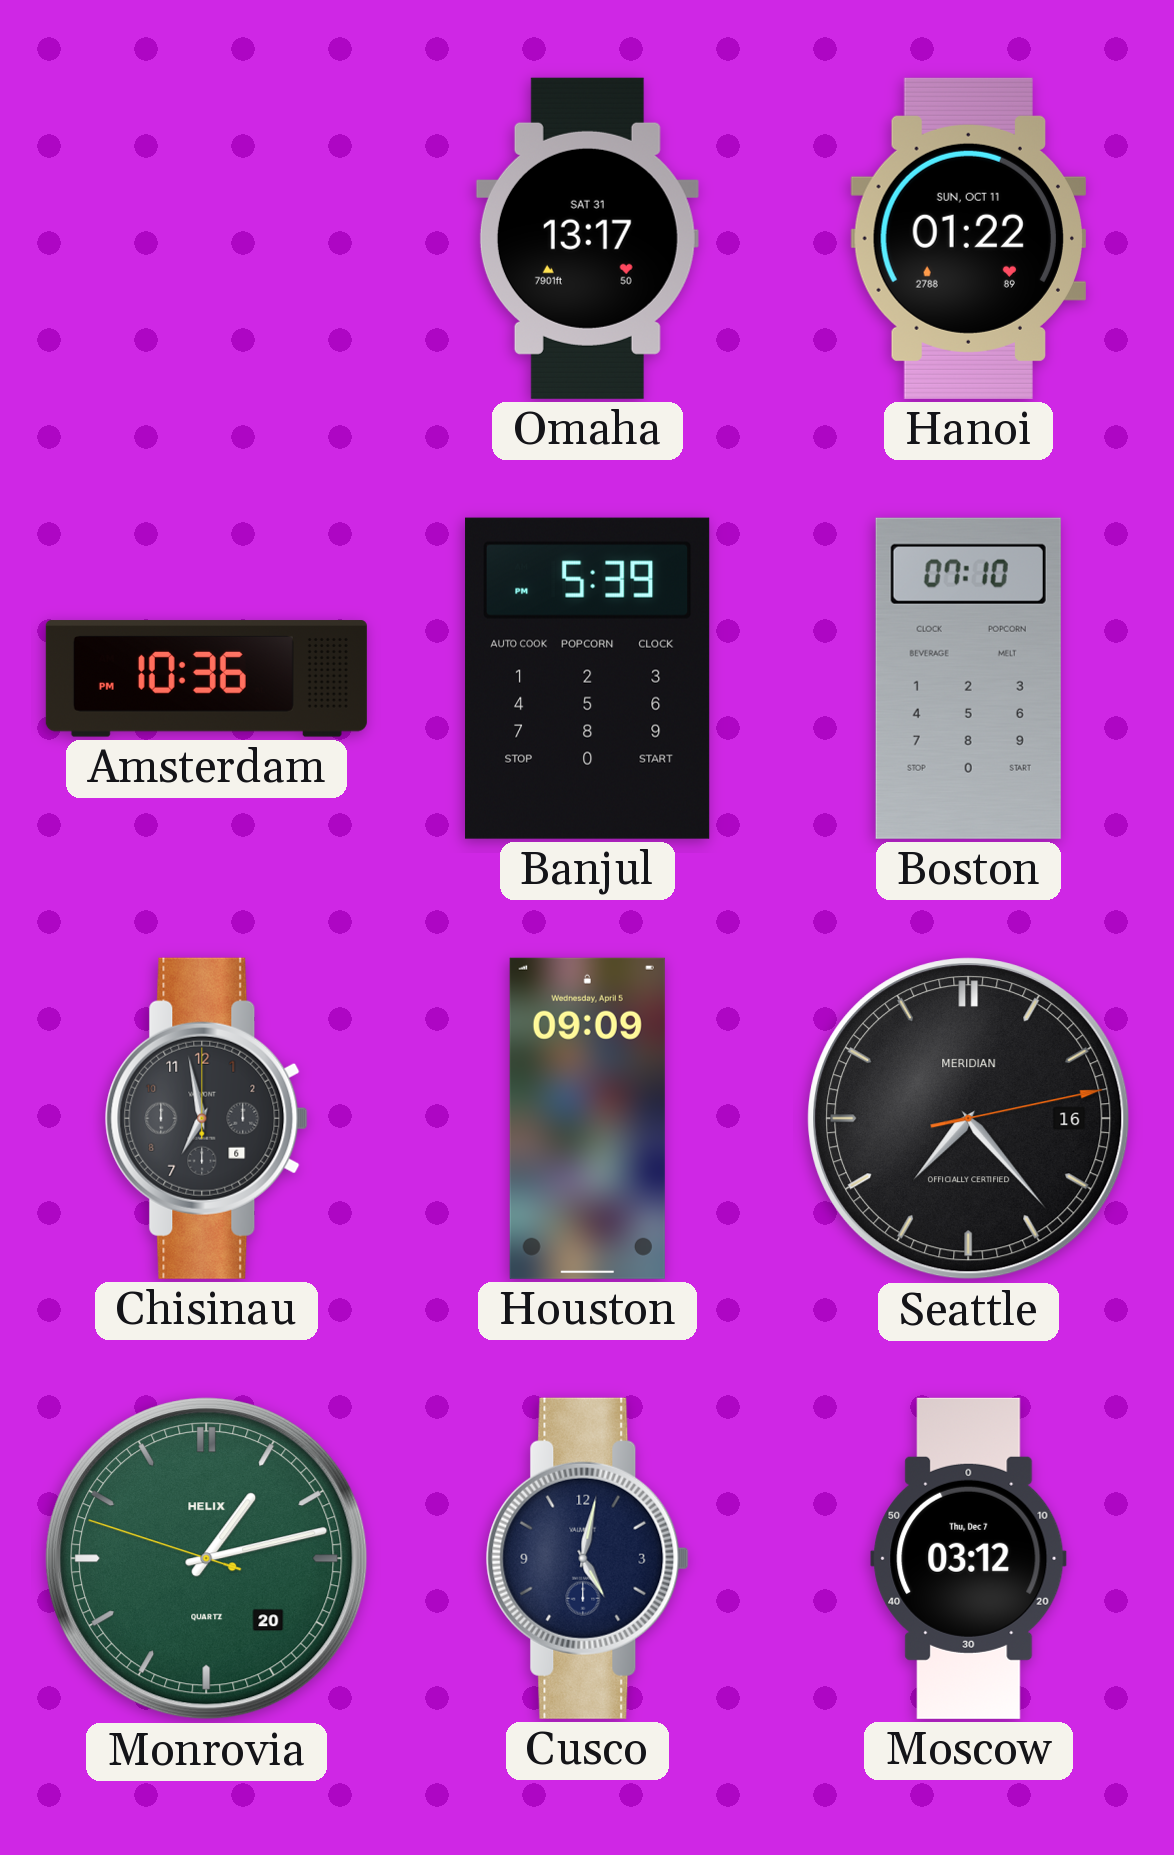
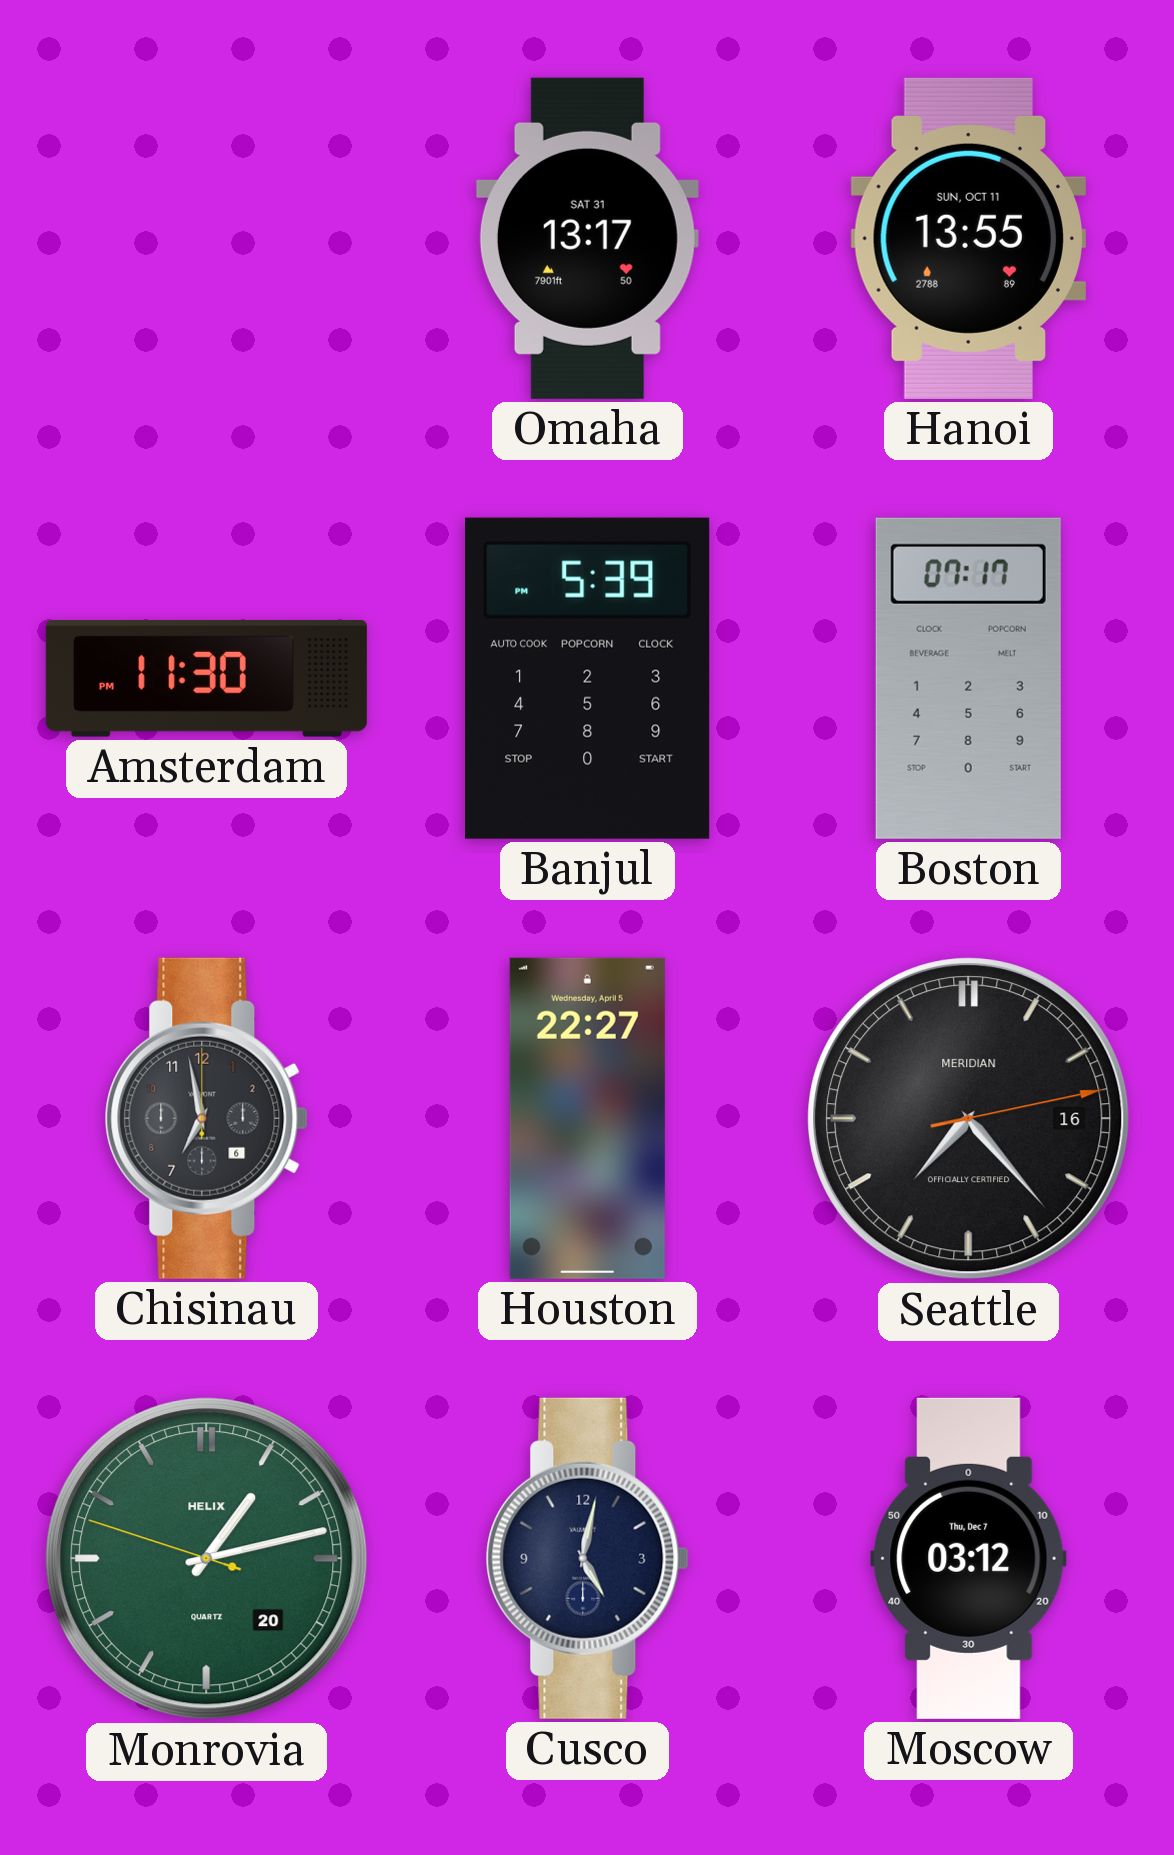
Hanoi: 01:22 -> 13:55
Amsterdam: 10:36 -> 11:30
Boston: 07:10 -> 07:17
Houston: 09:09 -> 22:27
